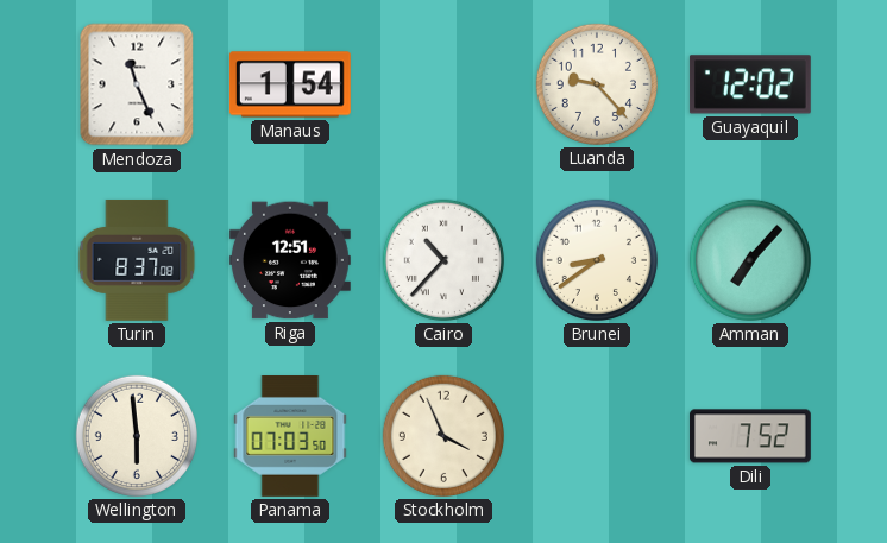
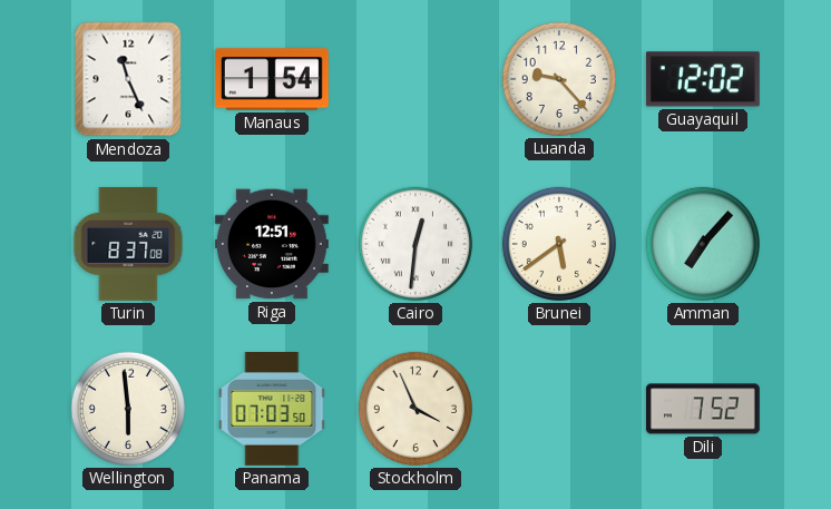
Cairo: 10:37 -> 12:31
Brunei: 8:39 -> 5:39
